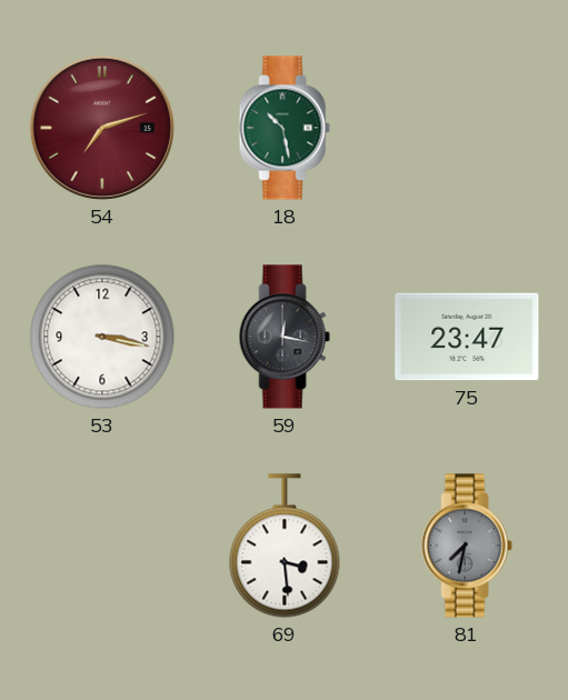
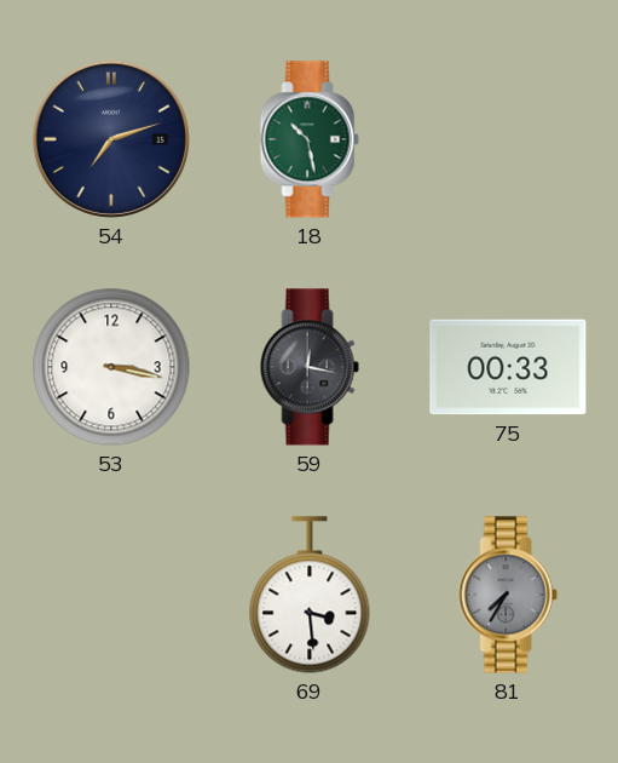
54 dial: burgundy -> navy
75: 23:47 -> 00:33
81: 7:32 -> 7:35
